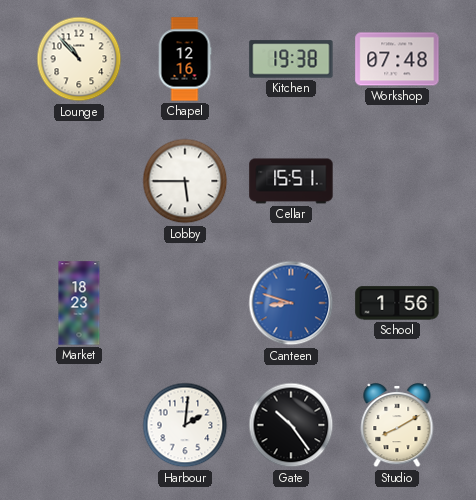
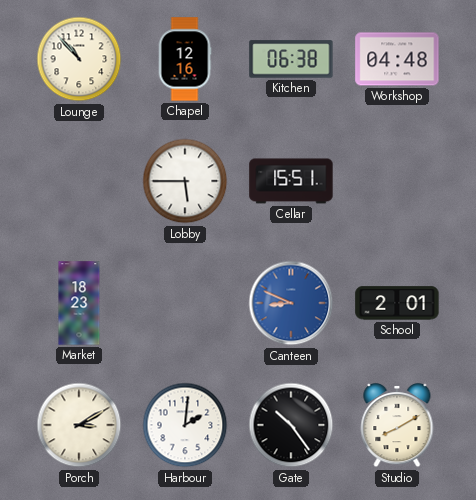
Kitchen: 19:38 -> 06:38
Workshop: 07:48 -> 04:48
Canteen: 8:48 -> 8:49
School: 1:56 -> 2:01
Porch: none -> 3:10
